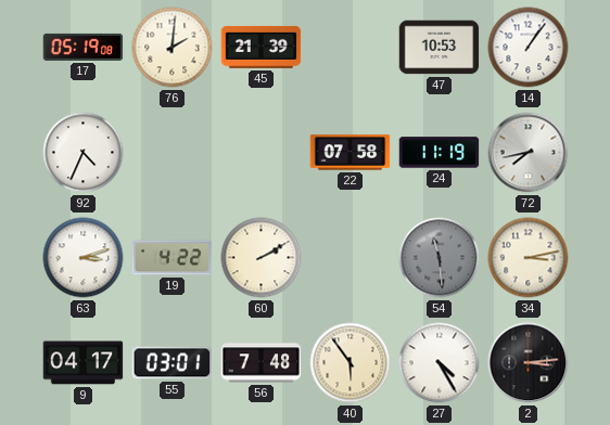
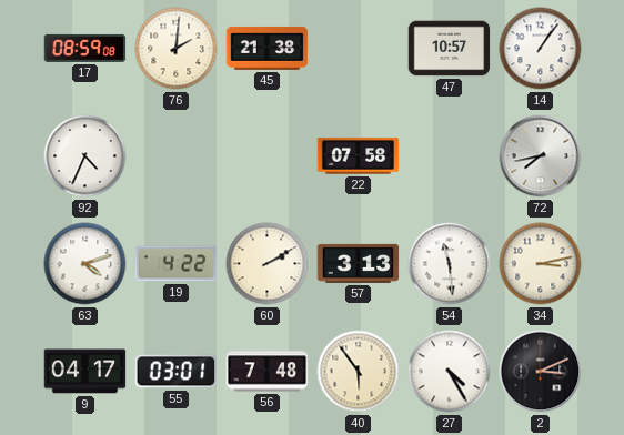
17: 05:19 -> 08:59
45: 21:39 -> 21:38
47: 10:53 -> 10:57
24: 11:19 -> none
63: 3:12 -> 4:12
57: none -> 3:13
54 dial: grey -> white
2: 3:14 -> 3:11
